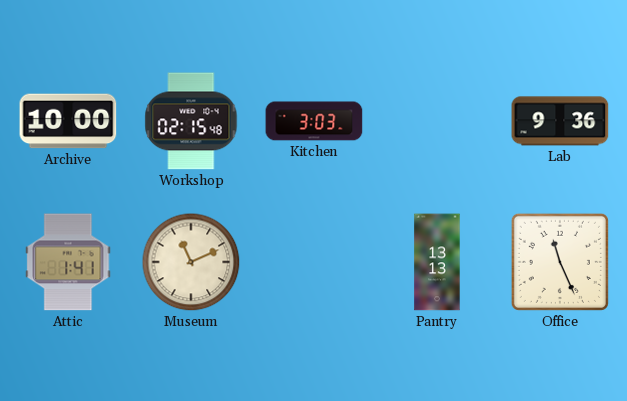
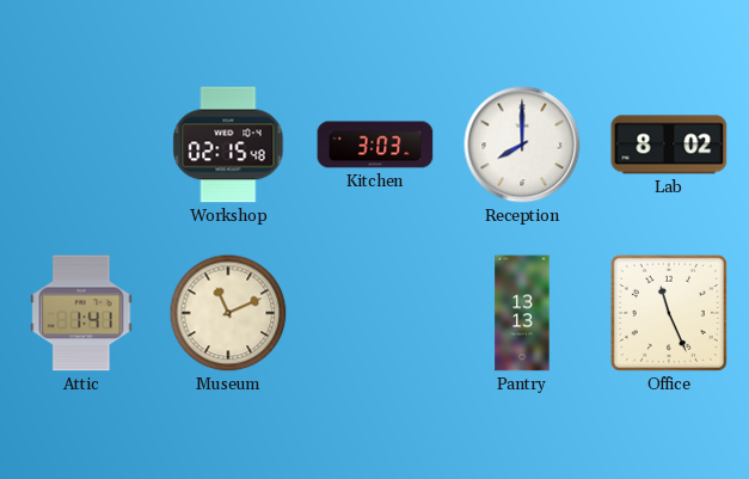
Archive: 10:00 -> none
Reception: none -> 8:00
Lab: 9:36 -> 8:02
